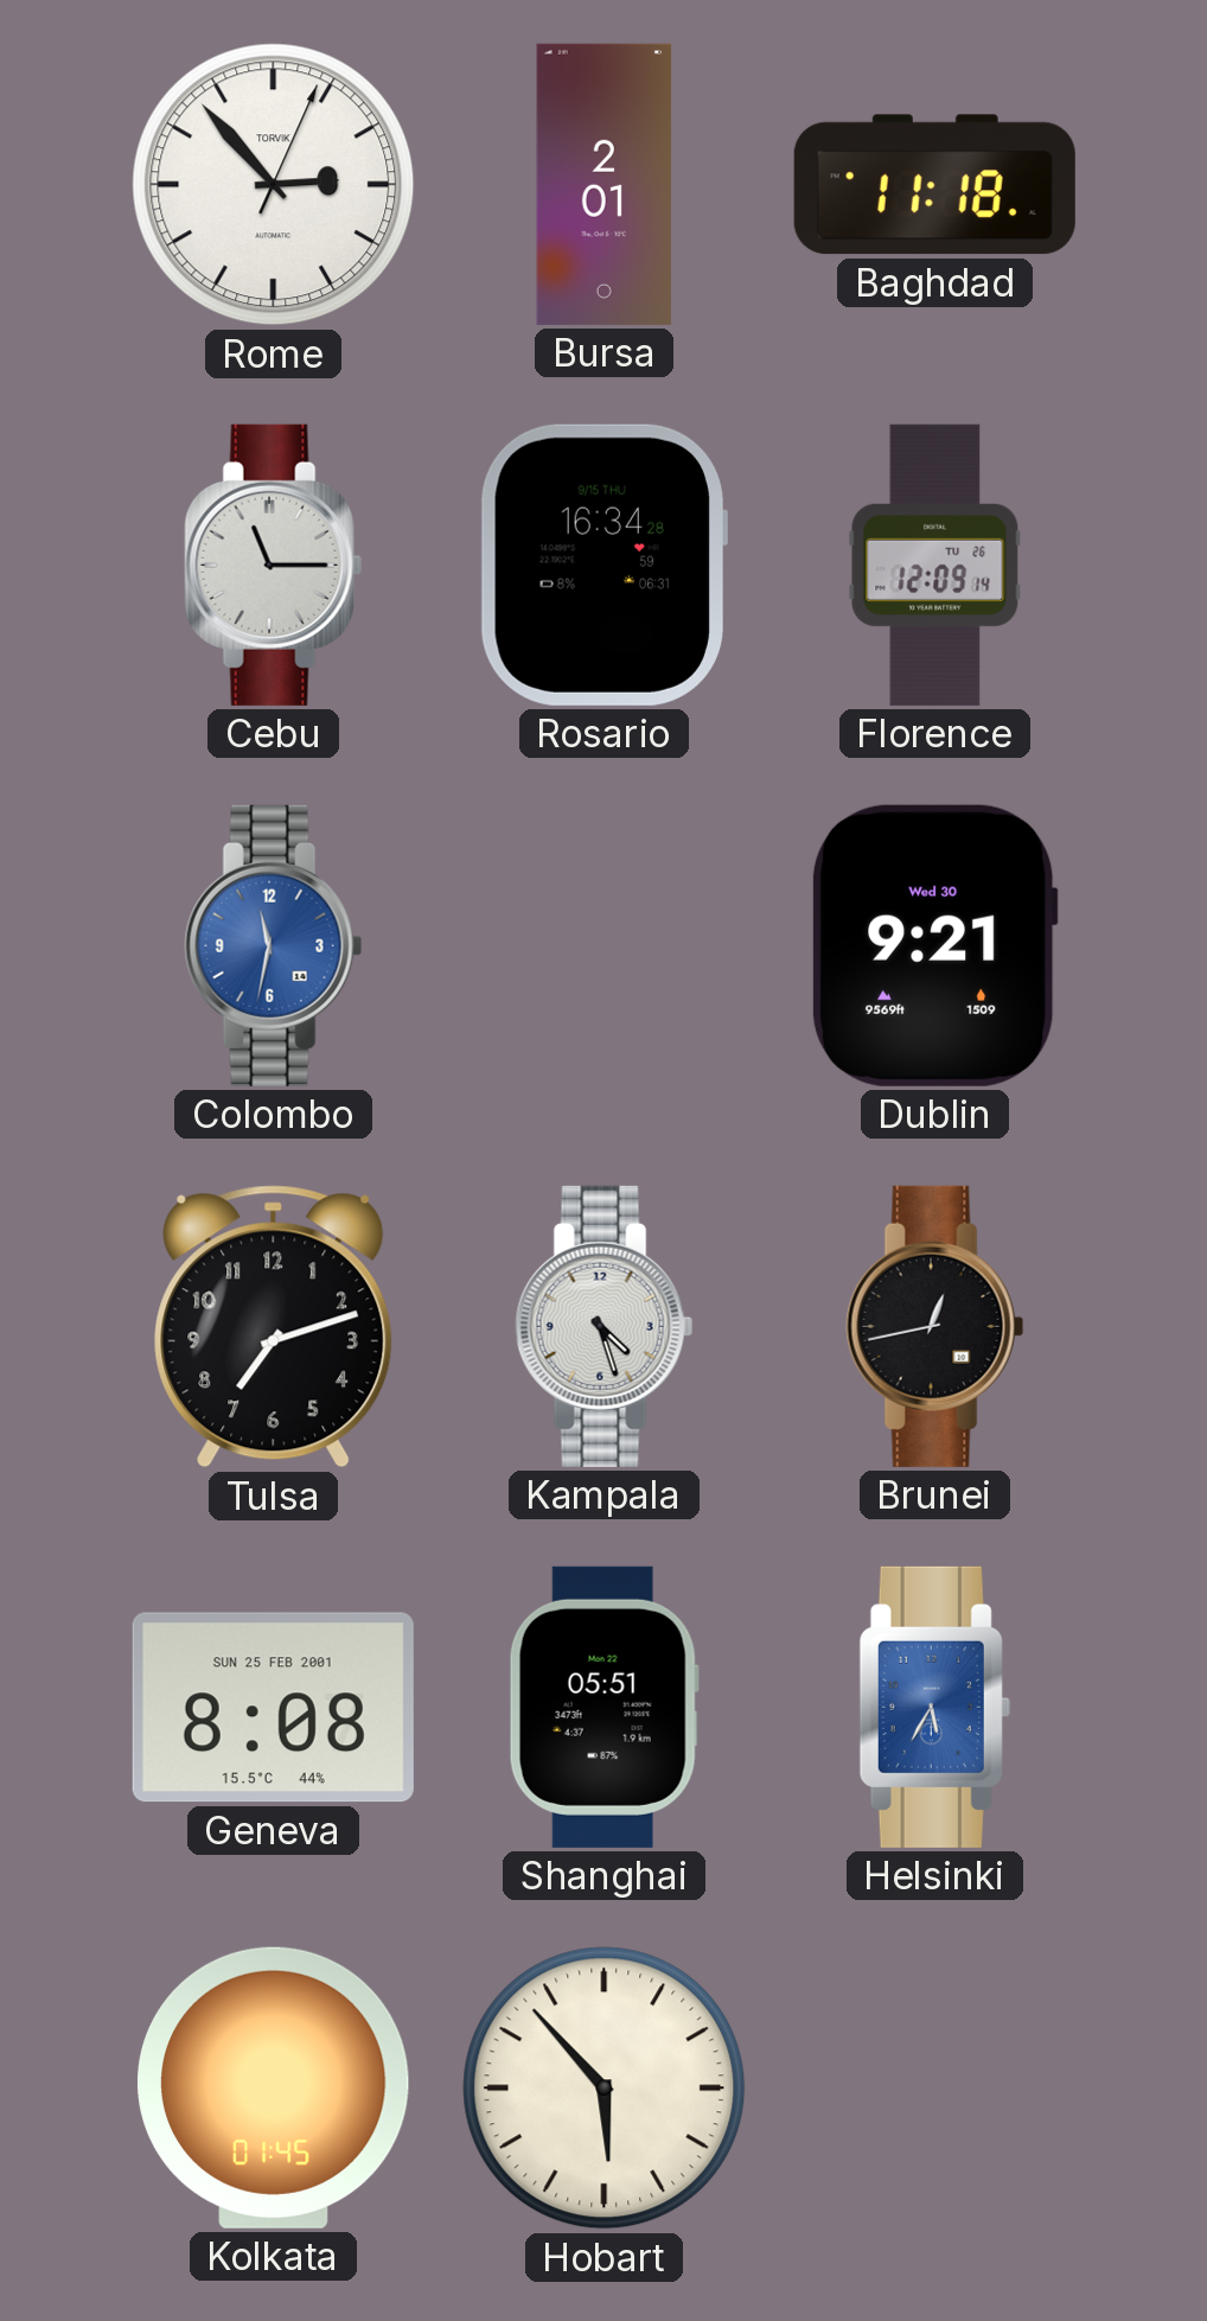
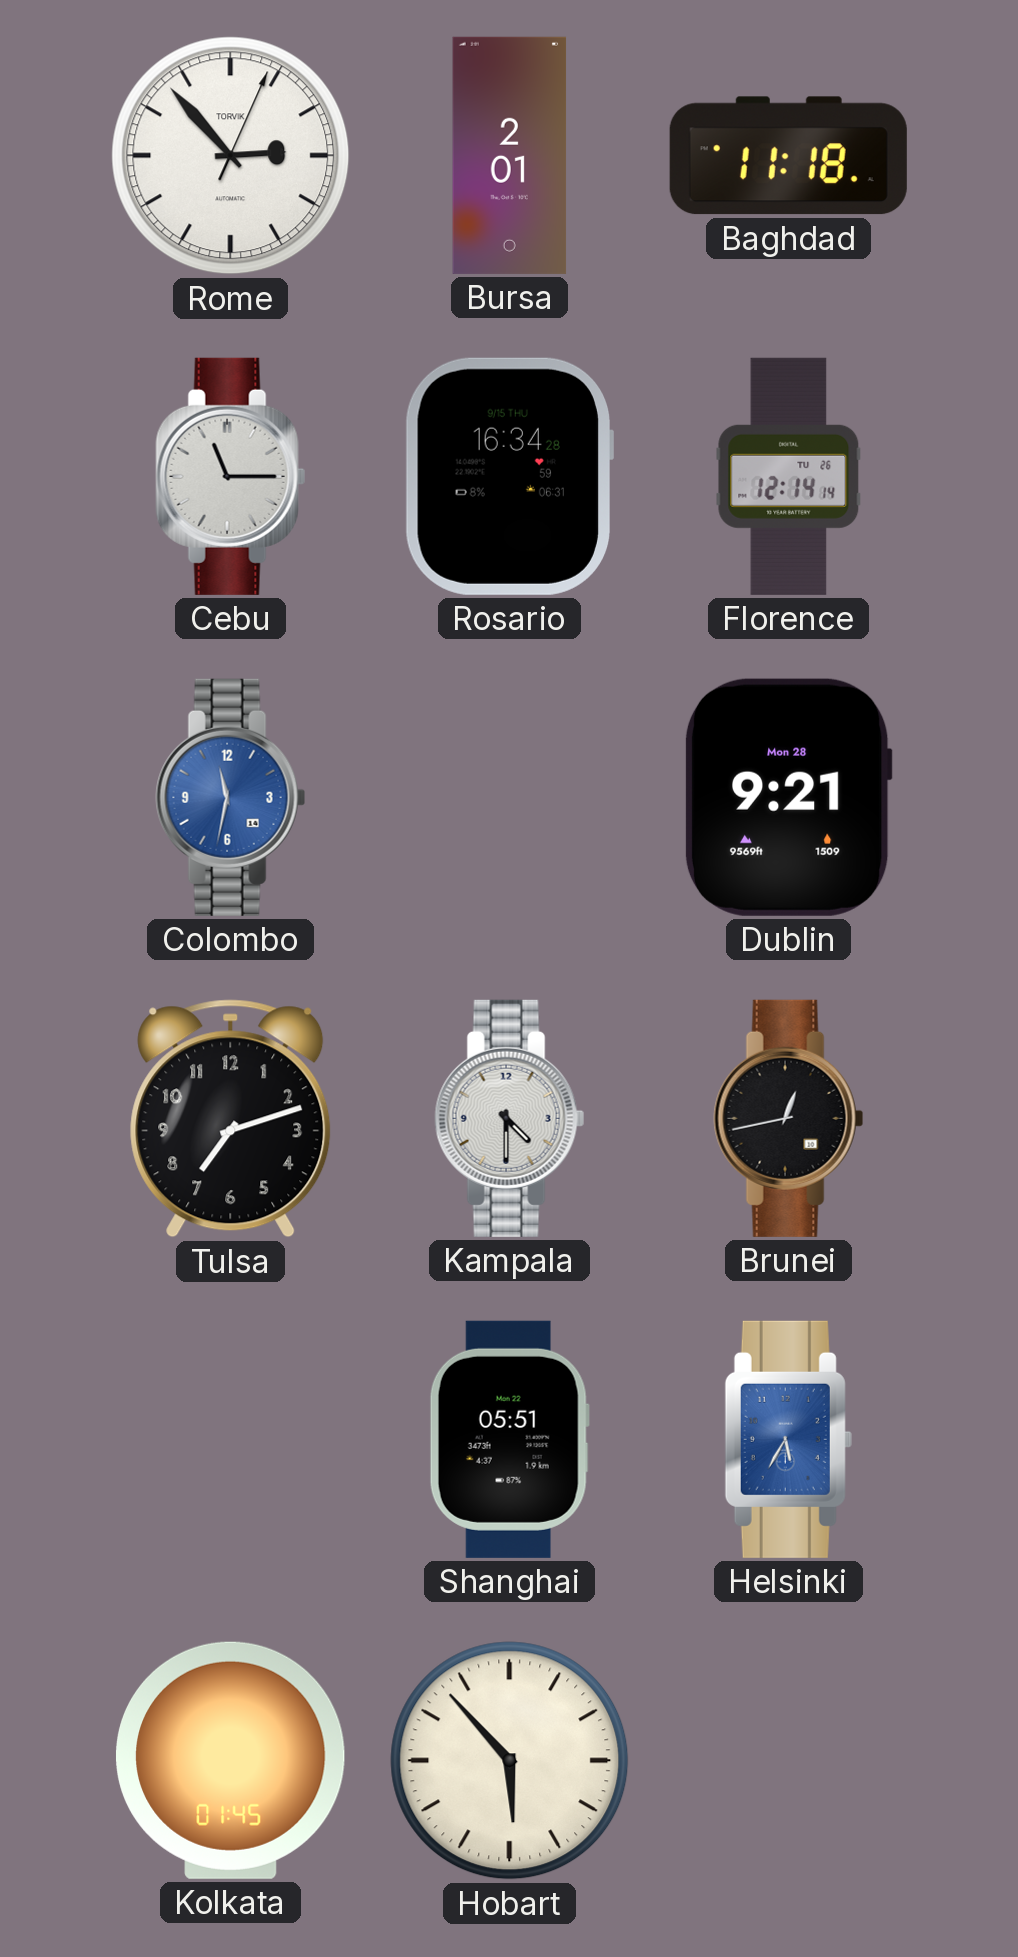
Florence: 12:09 -> 12:14
Dublin date: Wed 30 -> Mon 28
Kampala: 4:27 -> 4:30
Geneva: 8:08 -> none
